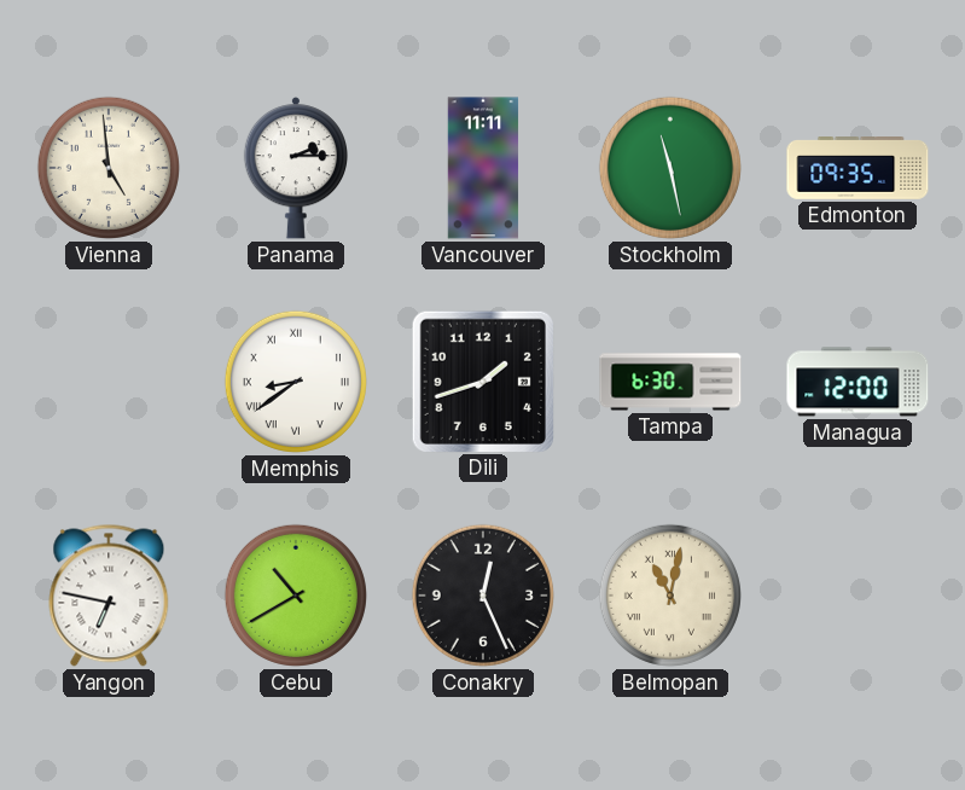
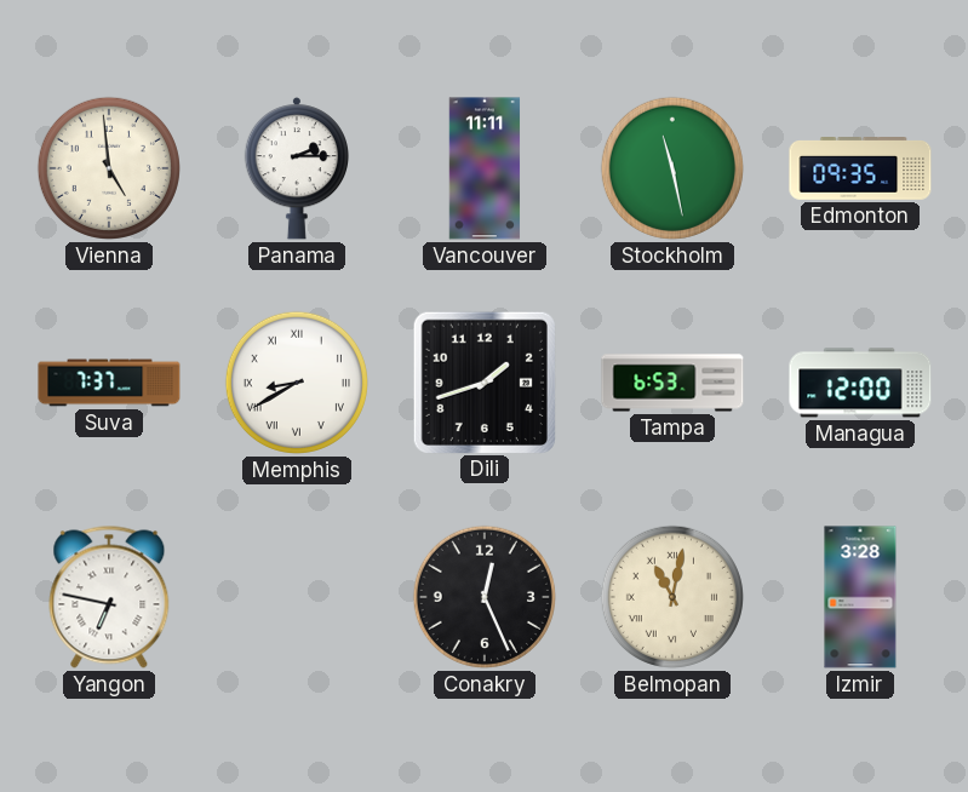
Suva: none -> 7:37
Memphis: 8:39 -> 8:40
Tampa: 6:30 -> 6:53
Cebu: 10:40 -> none
Izmir: none -> 3:28
